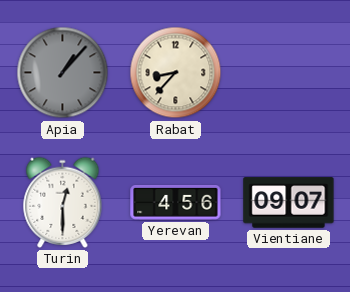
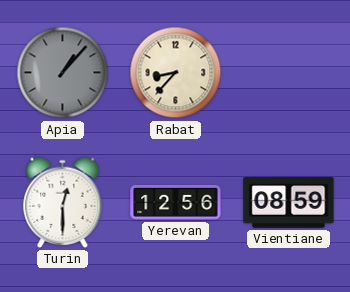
Yerevan: 4:56 -> 12:56
Vientiane: 09:07 -> 08:59
